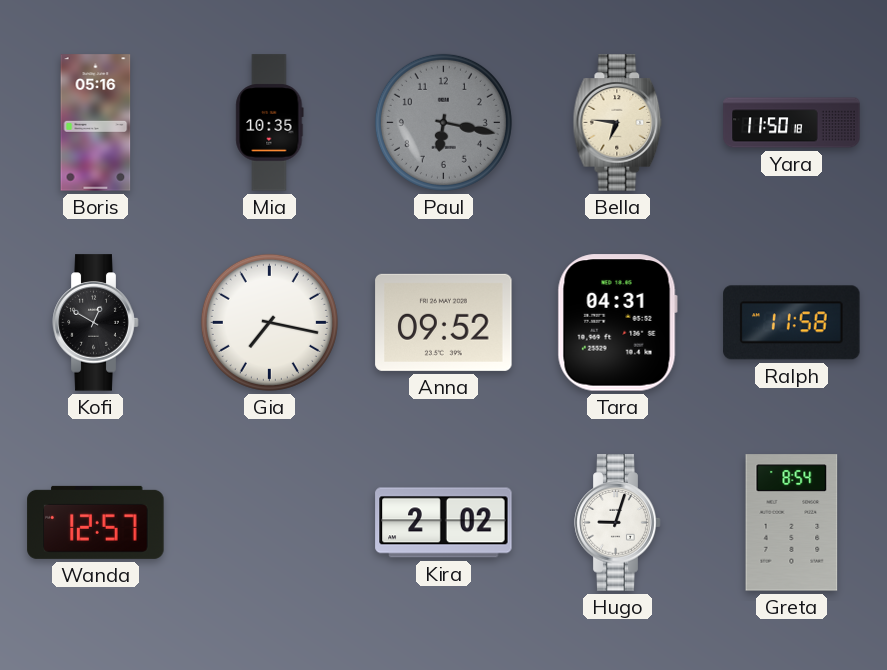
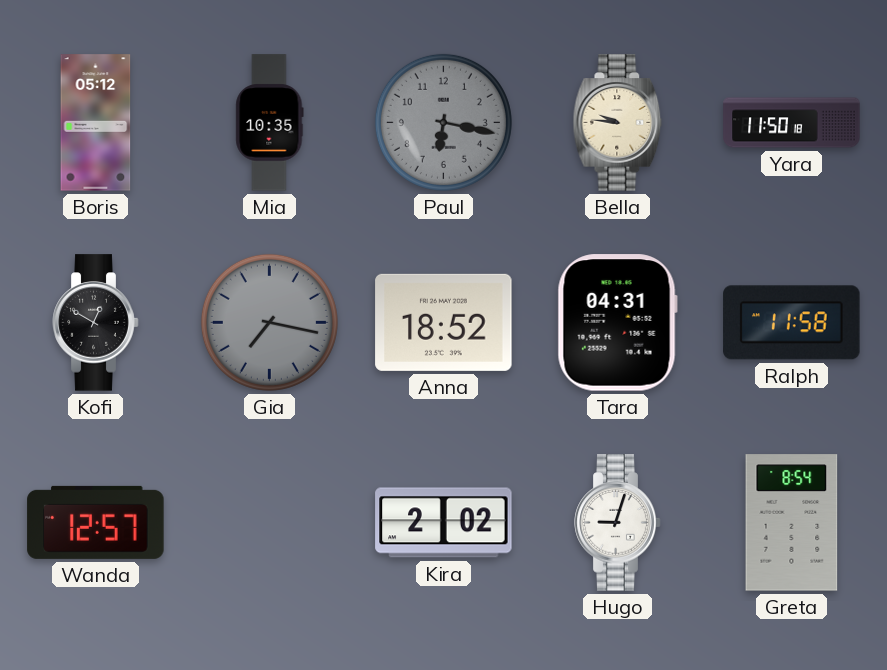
Boris: 05:16 -> 05:12
Bella: 6:46 -> 9:46
Gia dial: white -> grey
Anna: 09:52 -> 18:52
